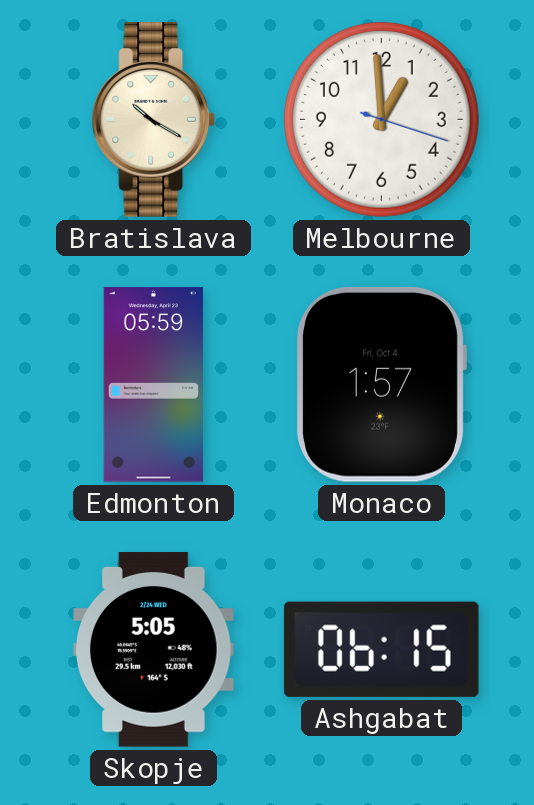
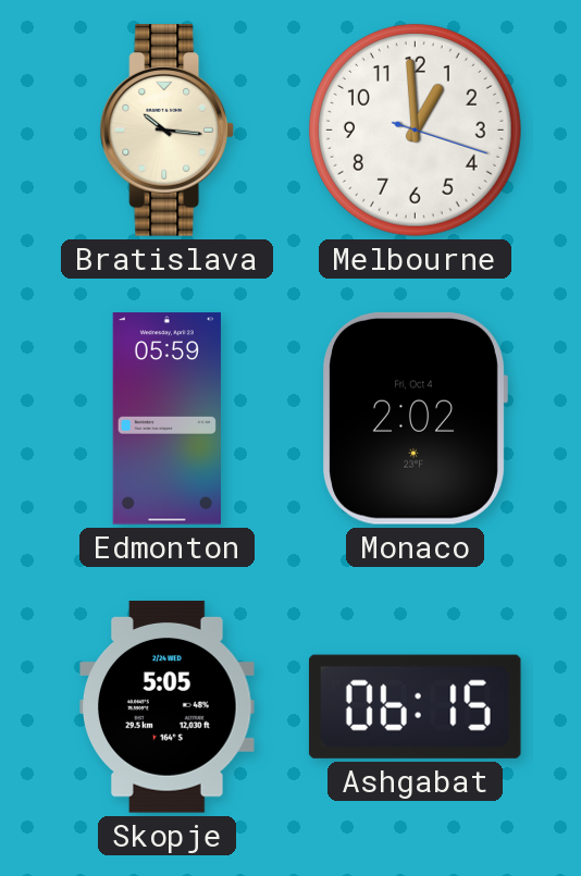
Bratislava: 10:20 -> 10:16
Monaco: 1:57 -> 2:02
